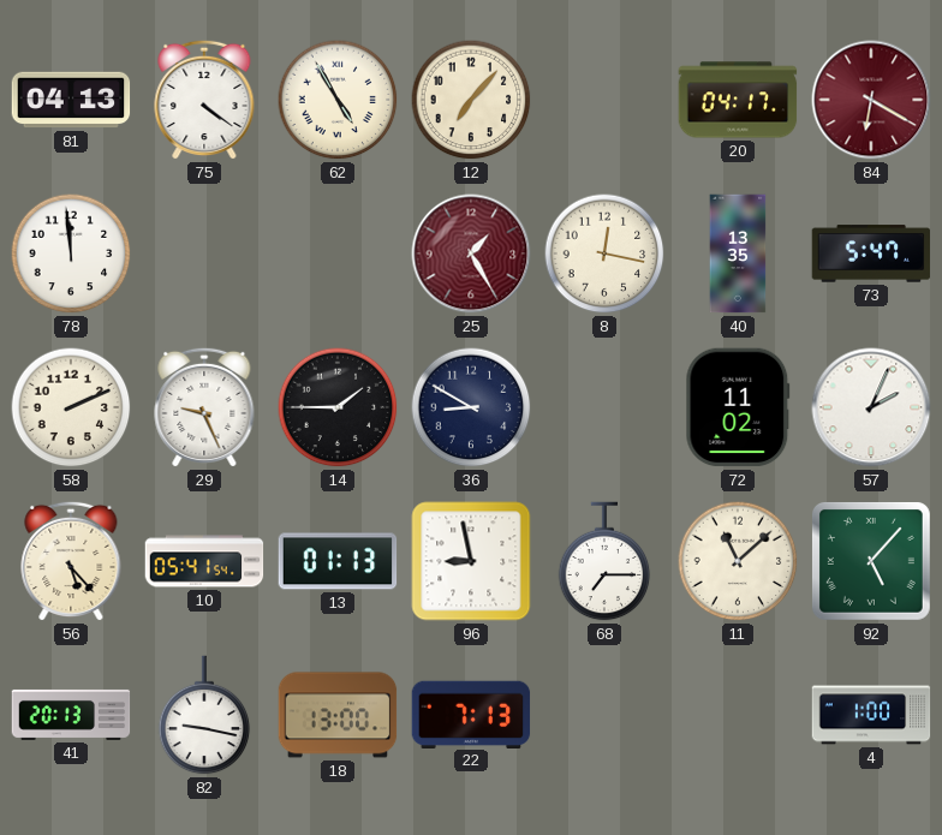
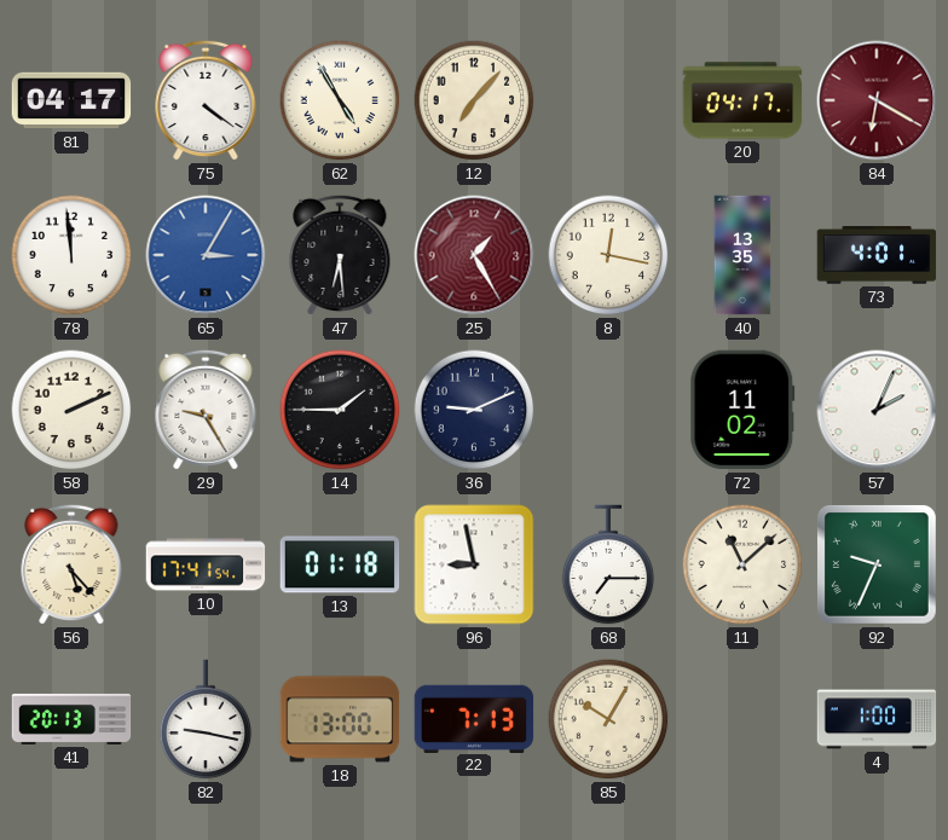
81: 04:13 -> 04:17
65: none -> 3:05
47: none -> 6:29
73: 5:47 -> 4:01
29: 9:26 -> 9:25
36: 8:50 -> 9:11
10: 05:41 -> 17:41
13: 01:13 -> 01:18
92: 5:07 -> 9:34
85: none -> 10:05
